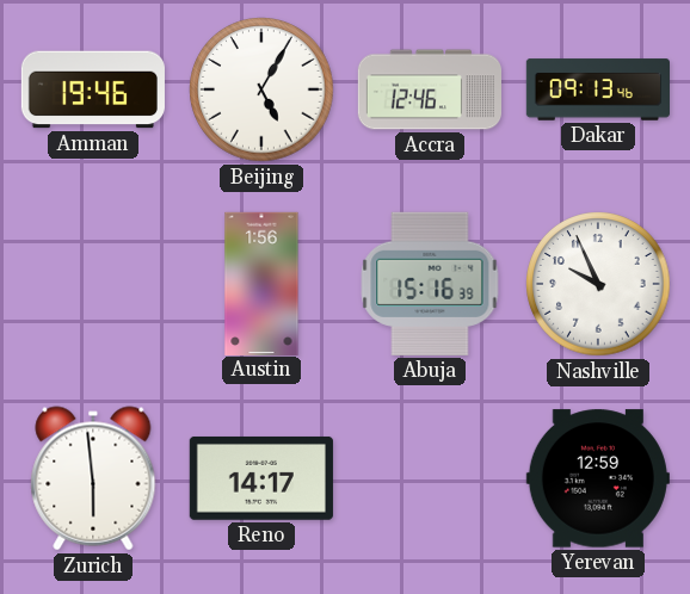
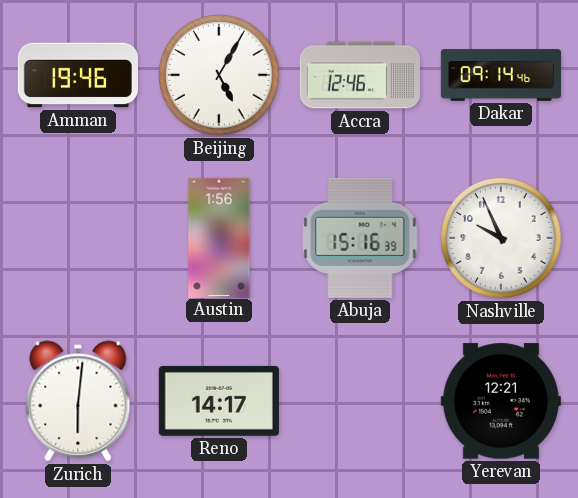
Dakar: 09:13 -> 09:14
Zurich: 5:59 -> 6:01
Yerevan: 12:59 -> 12:21
